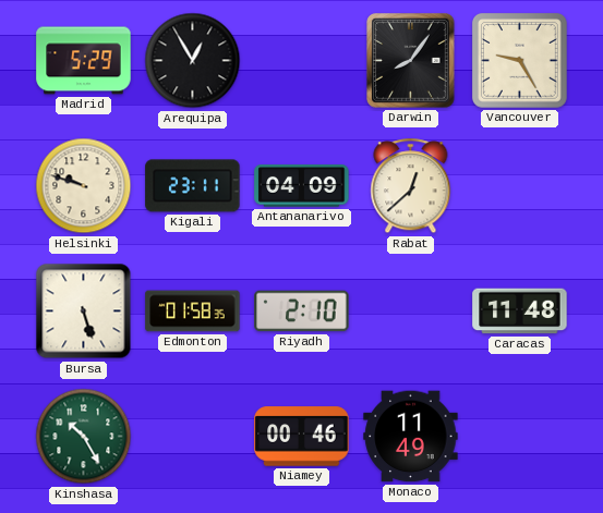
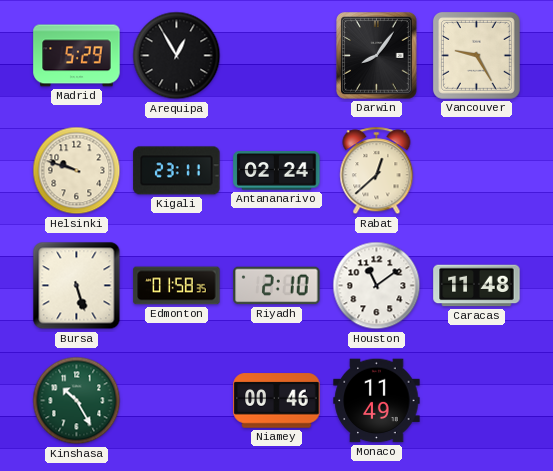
Antananarivo: 04:09 -> 02:24
Houston: none -> 11:09
